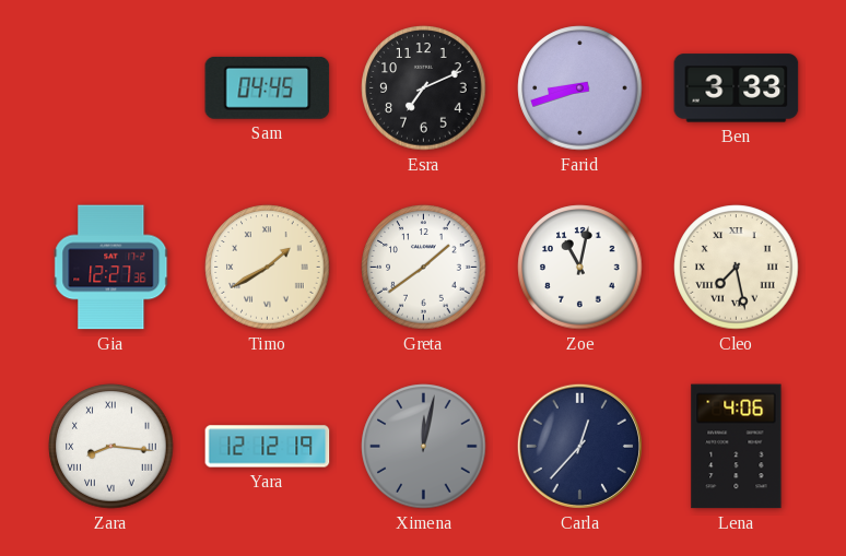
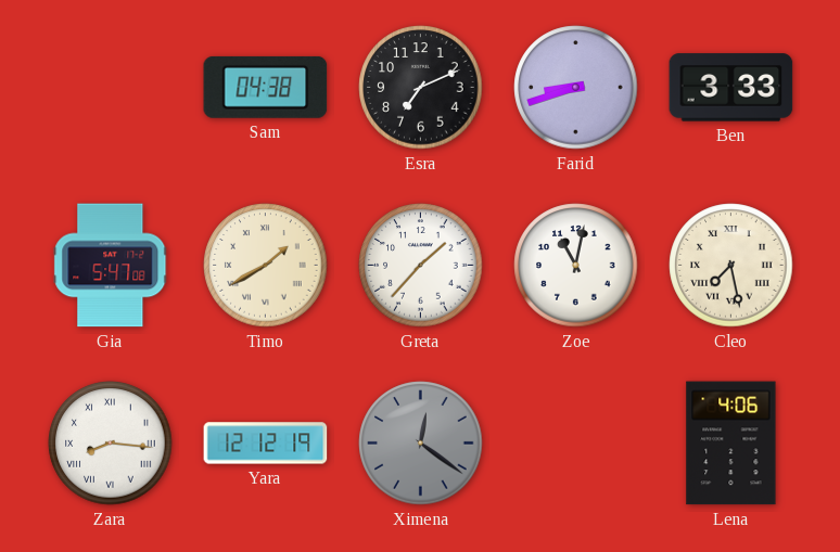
Sam: 04:45 -> 04:38
Gia: 12:27 -> 5:47
Greta: 1:39 -> 1:37
Ximena: 12:02 -> 12:21
Carla: 12:37 -> none
